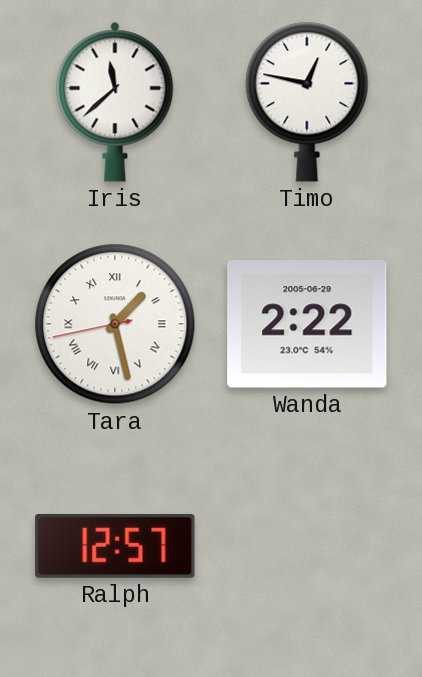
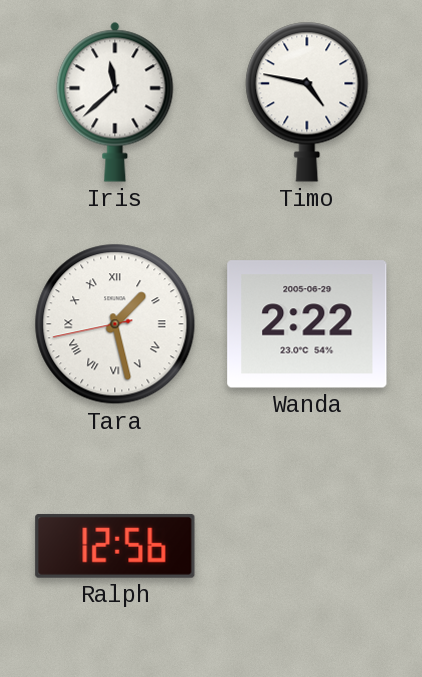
Timo: 12:47 -> 4:47
Ralph: 12:57 -> 12:56
